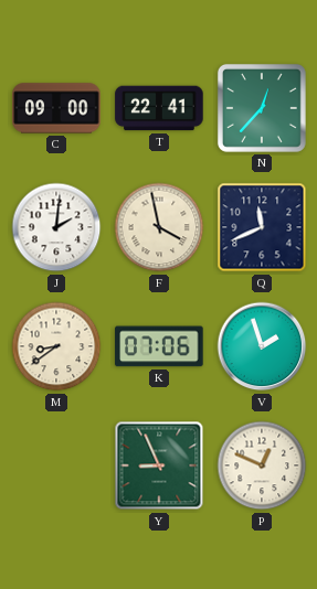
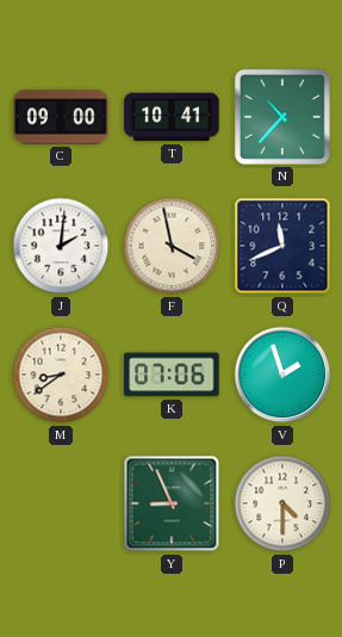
T: 22:41 -> 10:41
N: 12:37 -> 10:37
P: 12:49 -> 4:30
